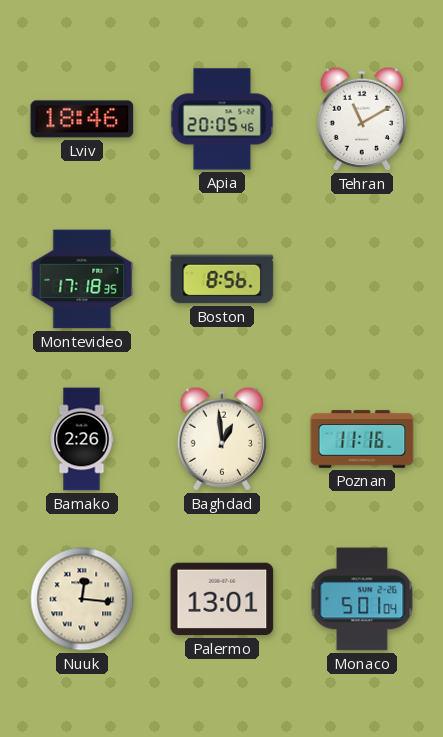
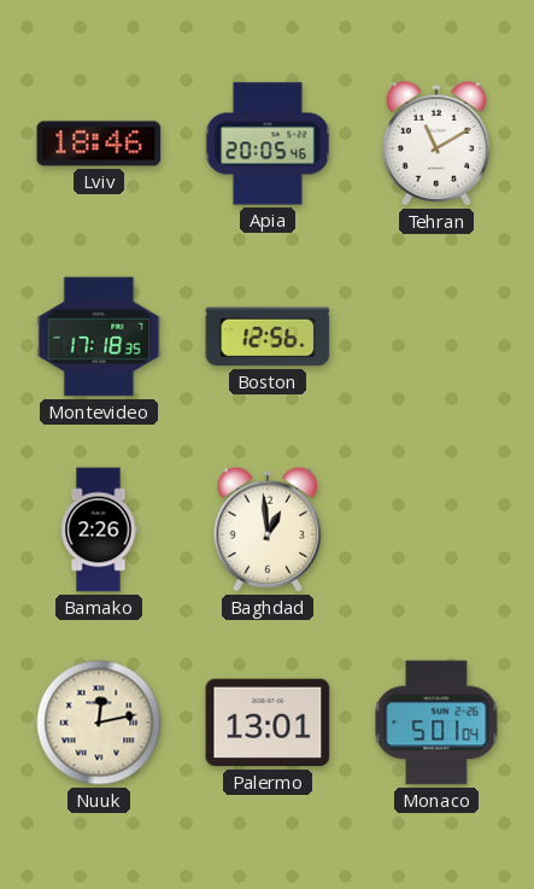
Boston: 8:56 -> 12:56
Poznan: 11:16 -> none
Nuuk: 12:16 -> 12:13
